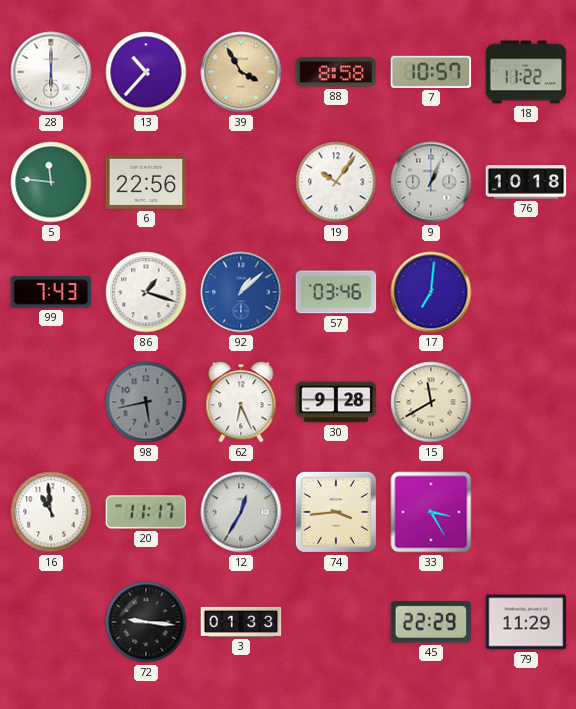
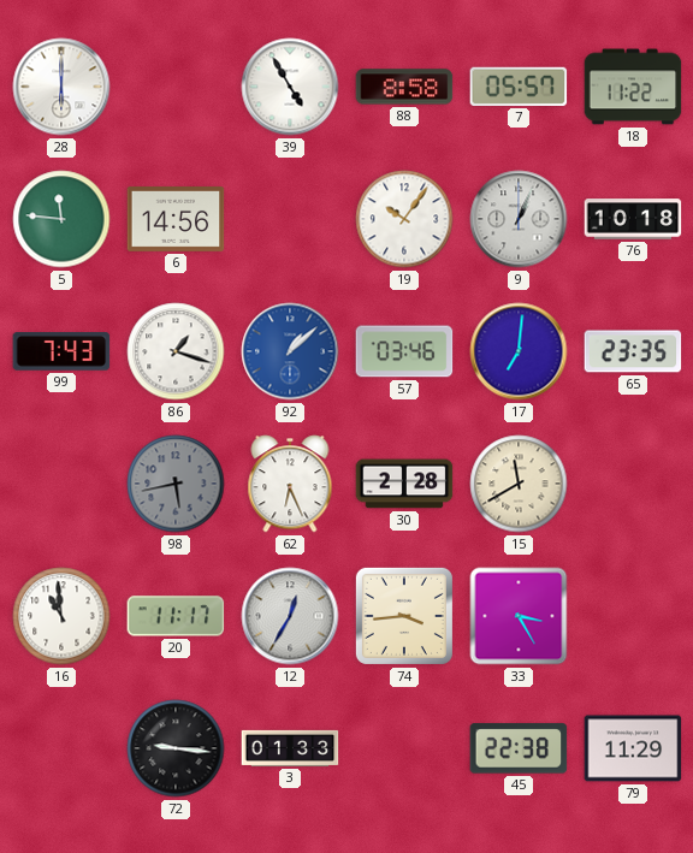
13: 10:37 -> none
39: 3:55 -> 4:55
39 dial: champagne -> white
7: 10:57 -> 05:57
6: 22:56 -> 14:56
65: none -> 23:35
30: 9:28 -> 2:28
45: 22:29 -> 22:38
